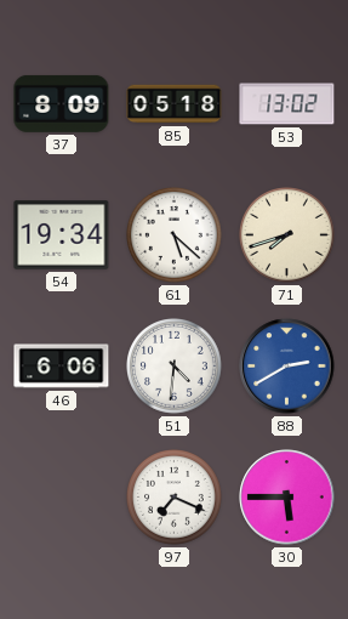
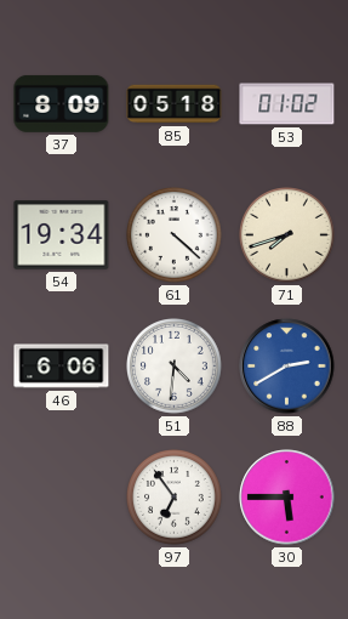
53: 13:02 -> 01:02
61: 5:22 -> 4:22
97: 7:19 -> 6:54
